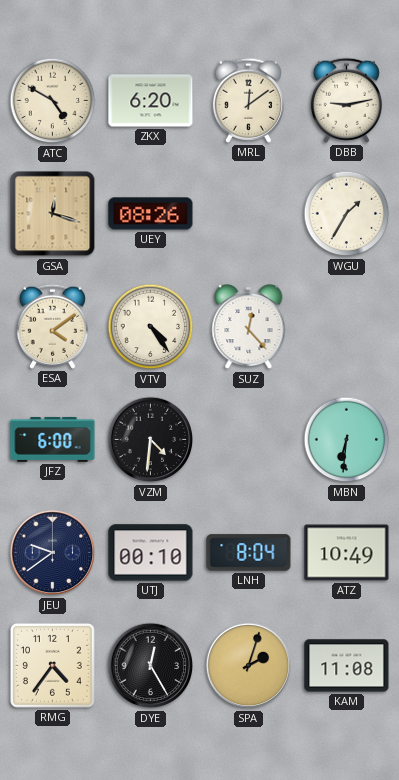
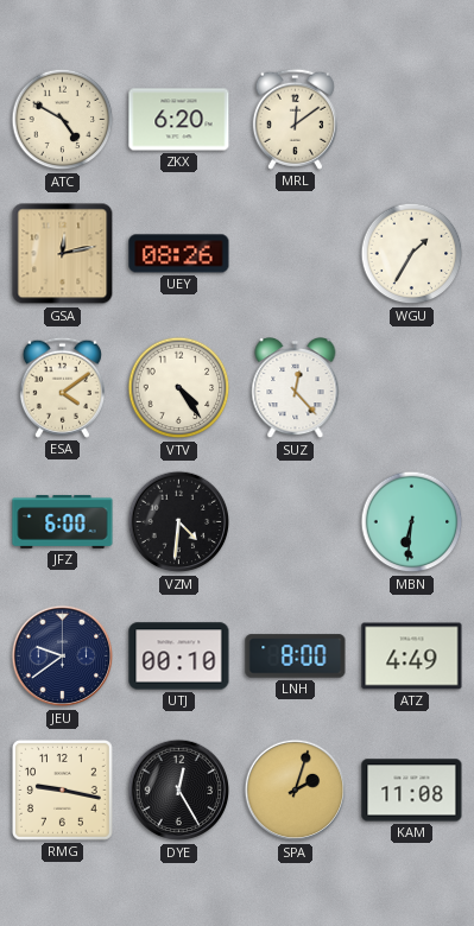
DBB: 9:13 -> none
GSA: 12:18 -> 12:13
LNH: 8:04 -> 8:00
ATZ: 10:49 -> 4:49
RMG: 4:36 -> 9:17
